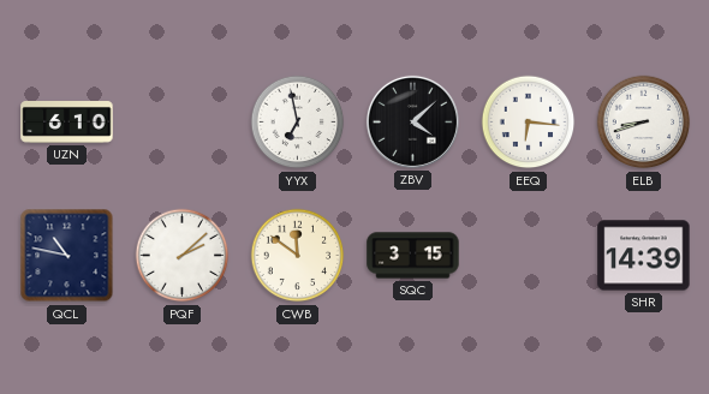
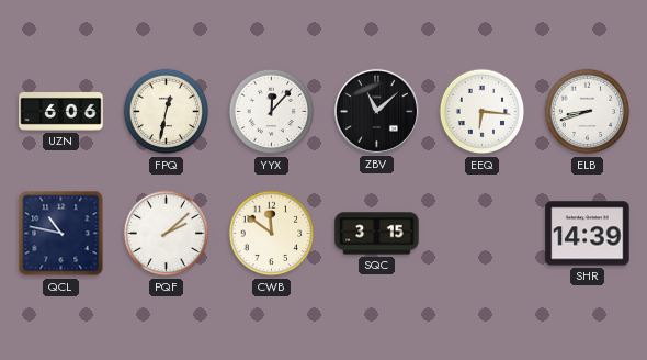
UZN: 6:10 -> 6:06
FPQ: none -> 12:32
YYX: 6:58 -> 12:07
ZBV: 4:08 -> 11:08
